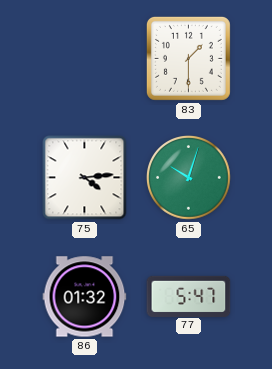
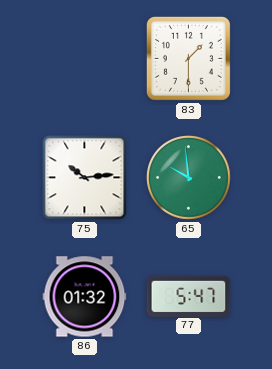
75: 4:14 -> 10:14
65: 10:03 -> 9:59
